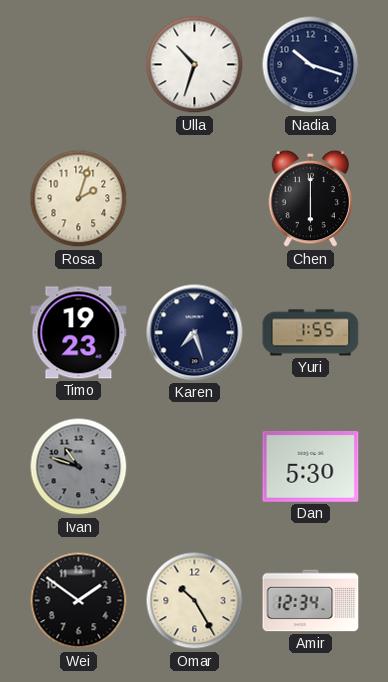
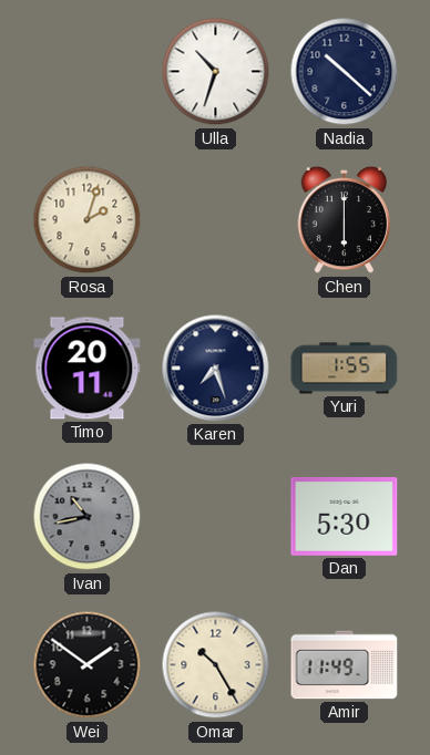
Nadia: 10:18 -> 10:22
Timo: 19:23 -> 20:11
Ivan: 10:48 -> 10:43
Amir: 12:34 -> 11:49
